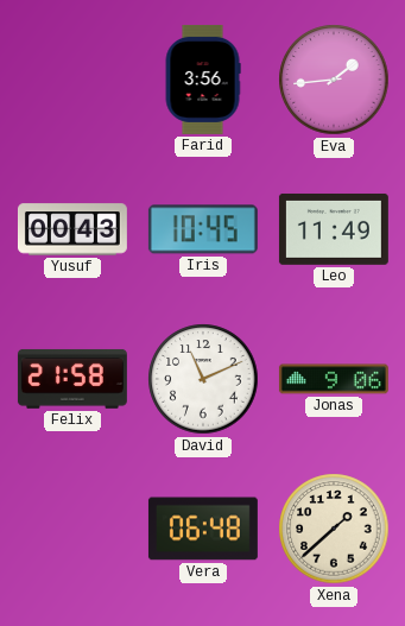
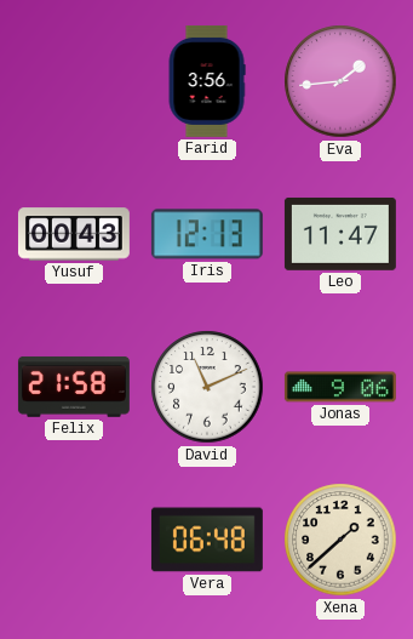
Iris: 10:45 -> 12:13
Leo: 11:49 -> 11:47
